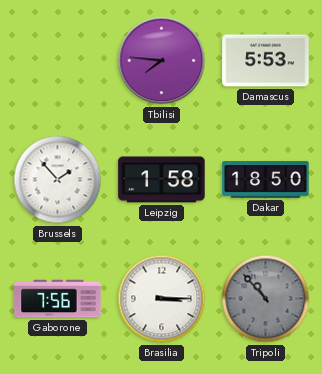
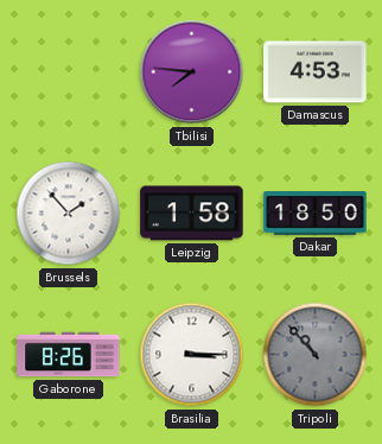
Damascus: 5:53 -> 4:53
Gaborone: 7:56 -> 8:26
